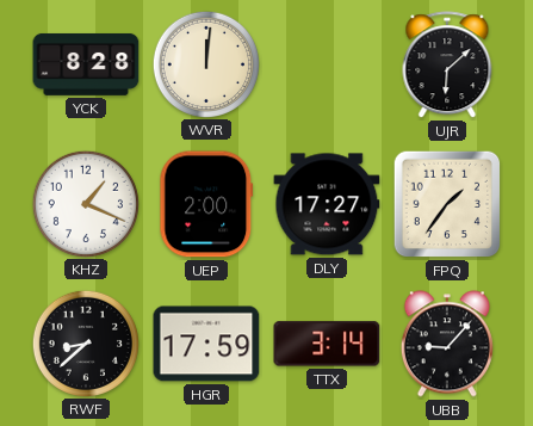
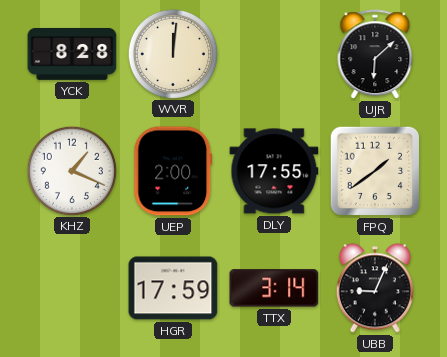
DLY: 17:27 -> 17:55
FPQ: 1:36 -> 1:39
RWF: 8:38 -> none
UBB: 9:07 -> 9:04
